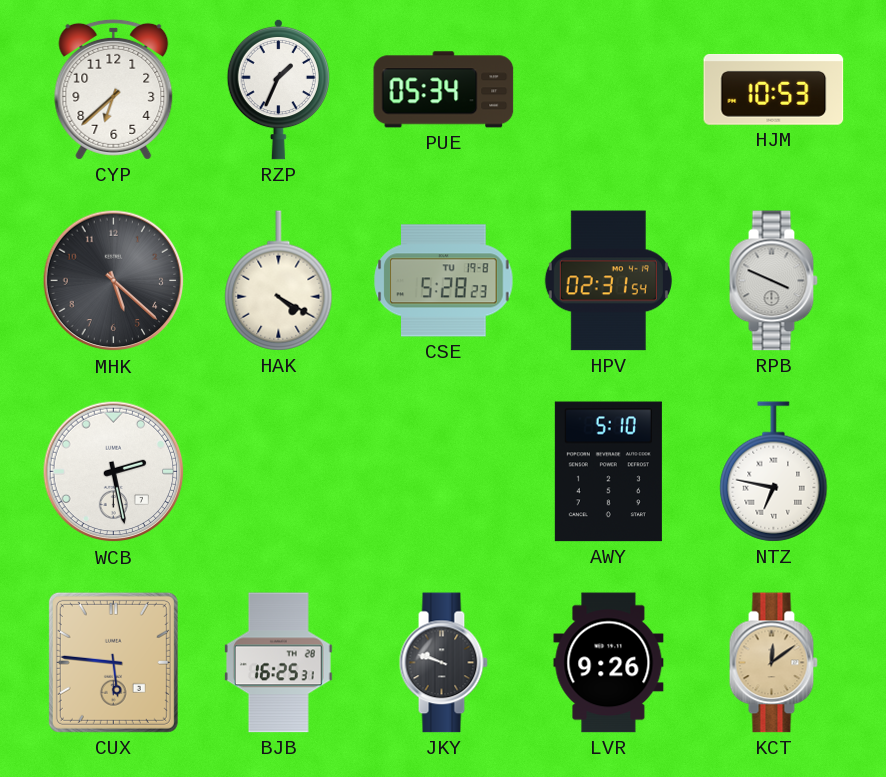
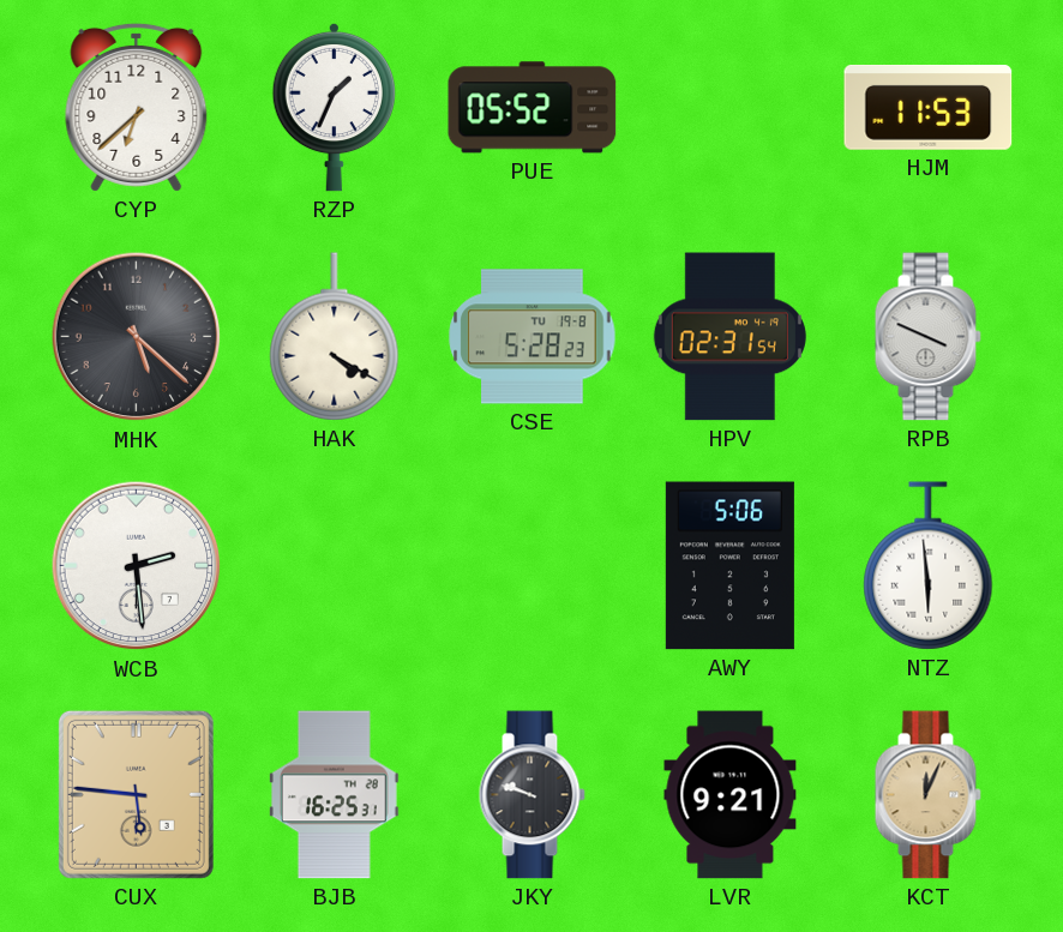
PUE: 05:34 -> 05:52
HJM: 10:53 -> 11:53
WCB: 2:28 -> 2:29
AWY: 5:10 -> 5:06
NTZ: 6:47 -> 5:59
LVR: 9:26 -> 9:21
KCT: 12:09 -> 12:04
